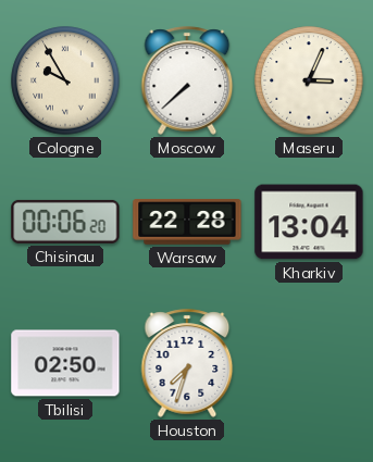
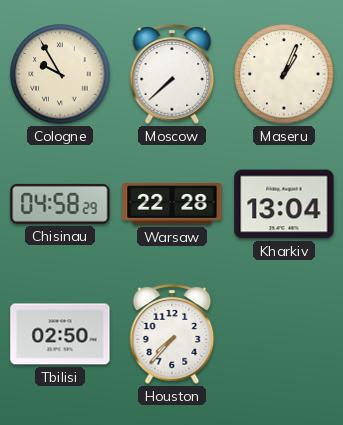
Maseru: 3:04 -> 1:04
Chisinau: 00:06 -> 04:58
Houston: 7:33 -> 7:37
